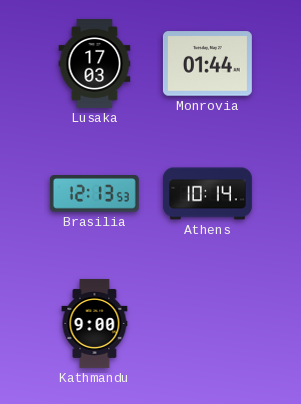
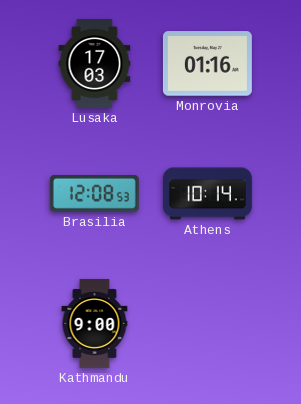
Monrovia: 01:44 -> 01:16
Brasilia: 12:13 -> 12:08
